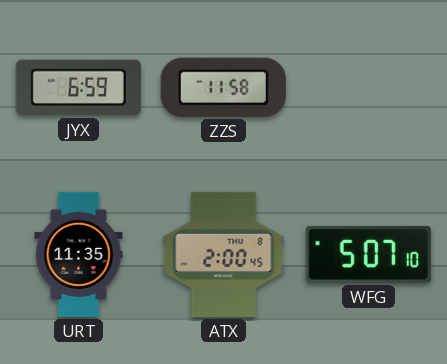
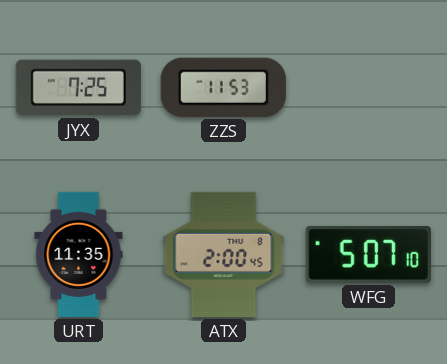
JYX: 6:59 -> 7:25
ZZS: 11:58 -> 11:53
